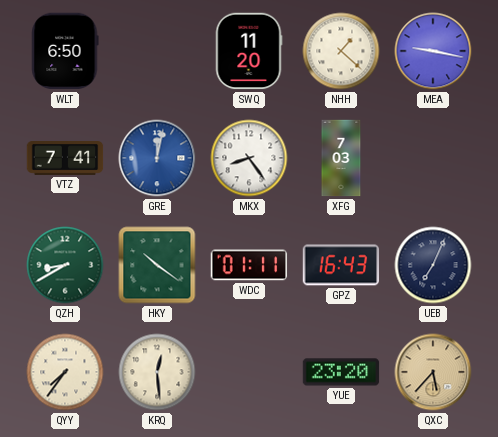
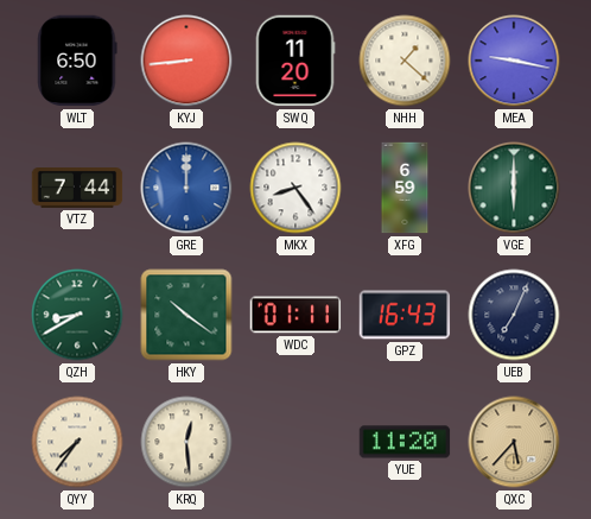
KYJ: none -> 8:44
VTZ: 7:41 -> 7:44
GRE: 12:02 -> 12:00
XFG: 7:03 -> 6:59
VGE: none -> 6:00
YUE: 23:20 -> 11:20
